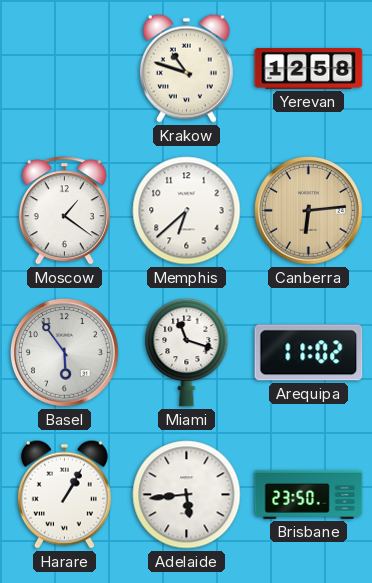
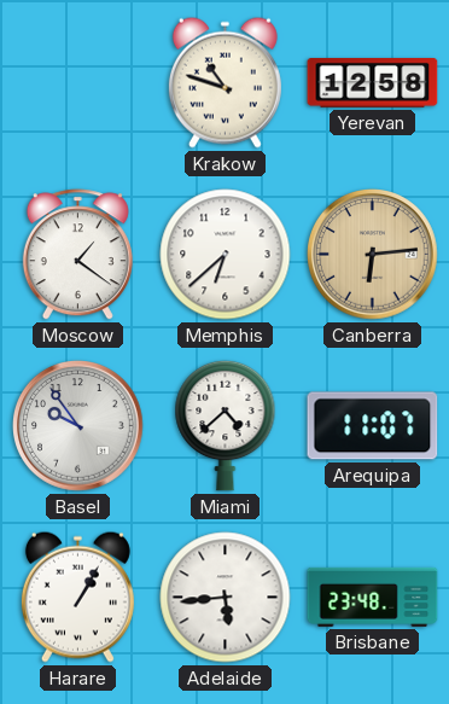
Basel: 5:54 -> 9:54
Miami: 11:18 -> 4:38
Arequipa: 11:02 -> 11:07
Brisbane: 23:50 -> 23:48
